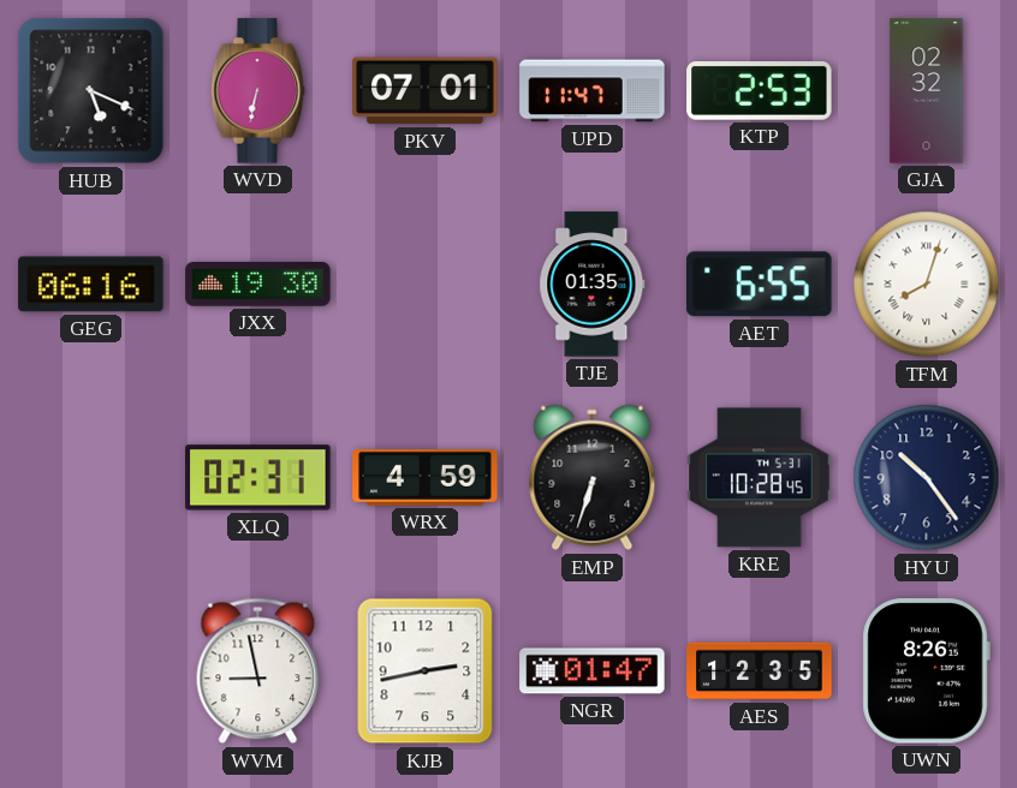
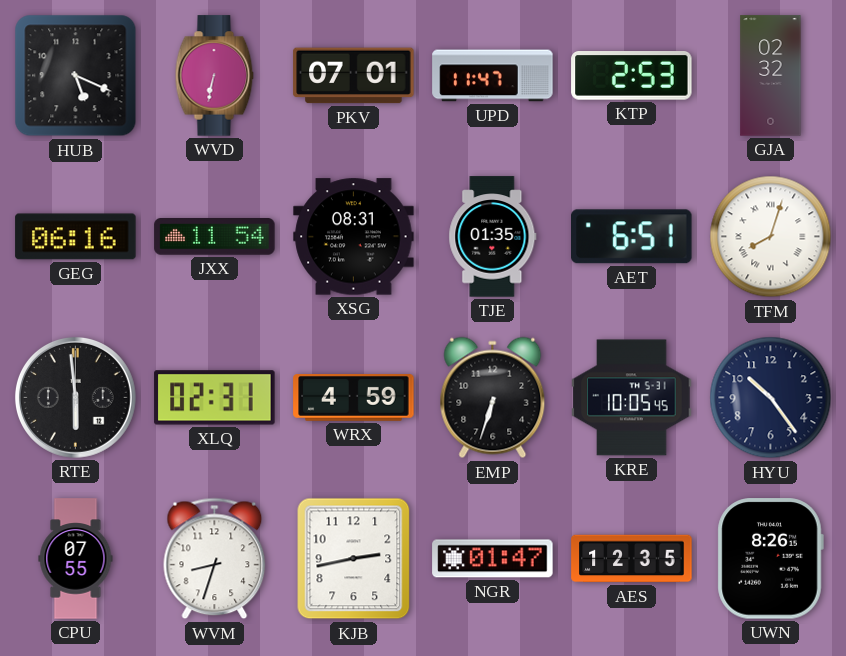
JXX: 19:30 -> 11:54
XSG: none -> 08:31
AET: 6:55 -> 6:51
RTE: none -> 5:59
KRE: 10:28 -> 10:05
CPU: none -> 07:55
WVM: 8:58 -> 8:33
